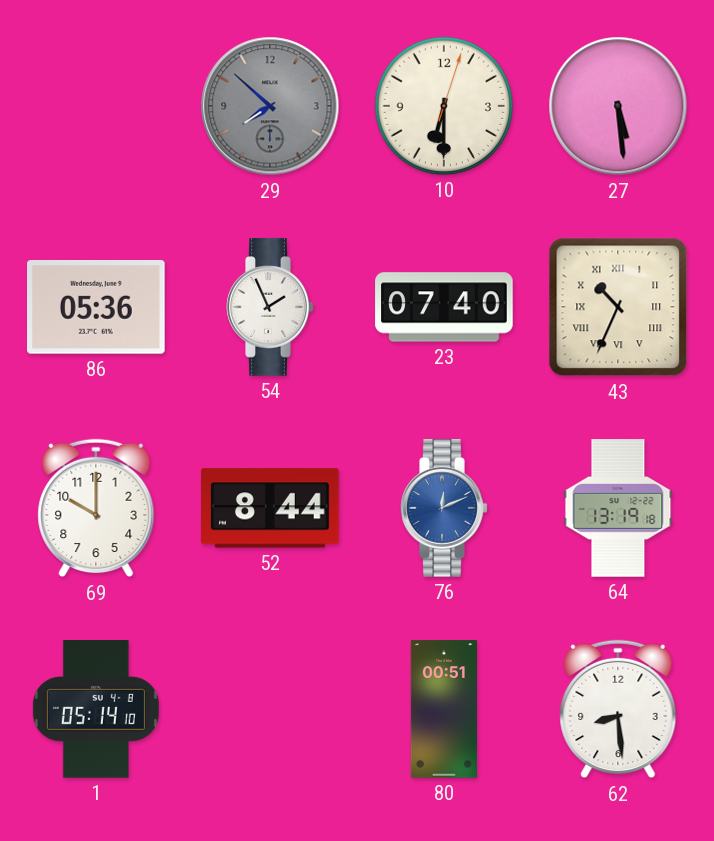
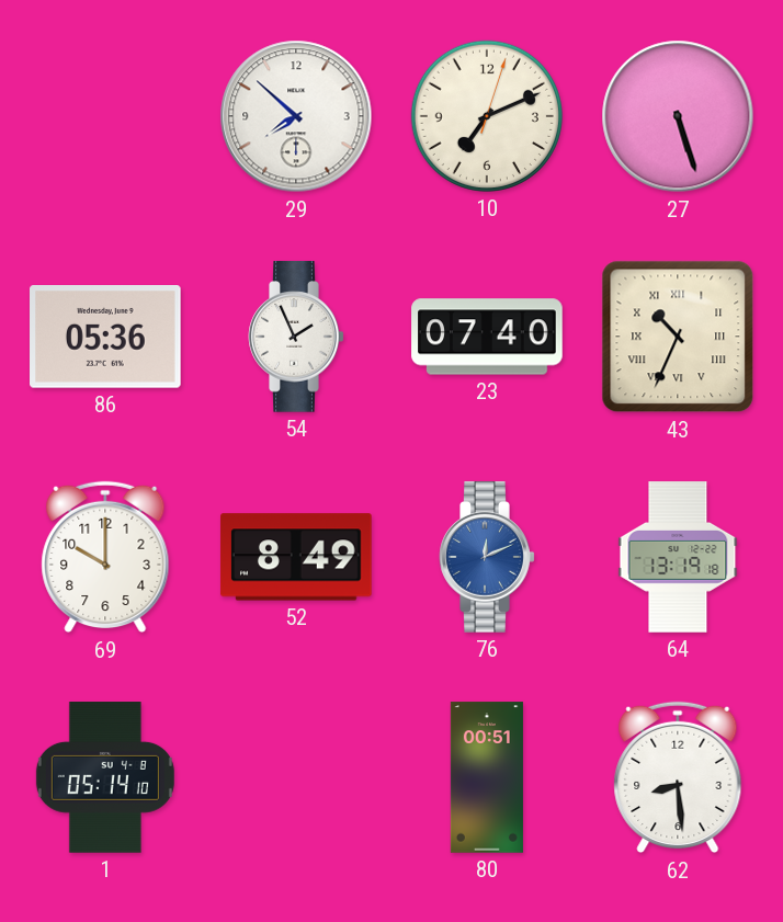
29 dial: grey -> white
10: 6:30 -> 7:11
27: 5:29 -> 5:27
52: 8:44 -> 8:49
